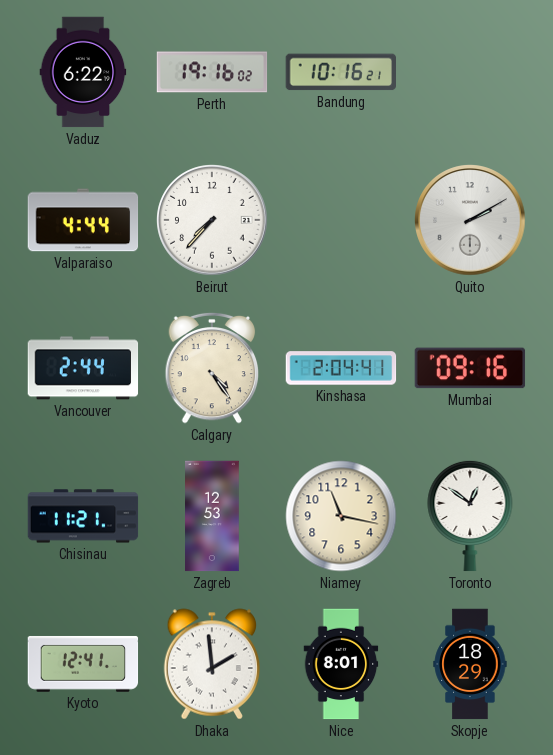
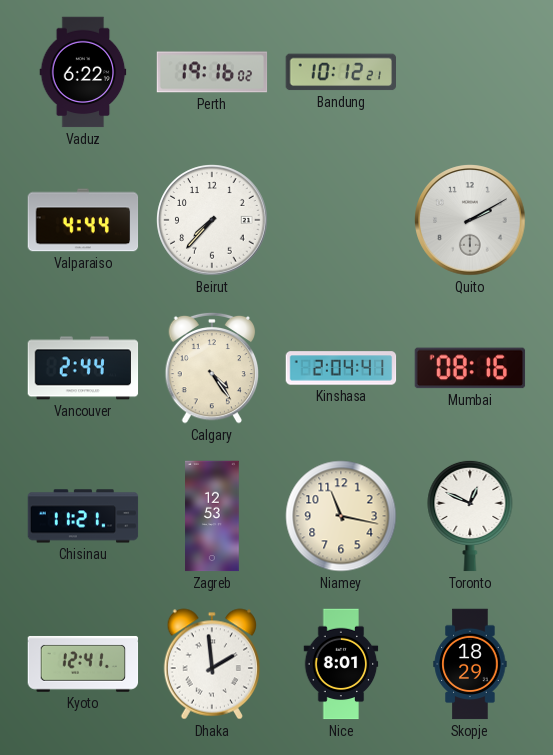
Bandung: 10:16 -> 10:12
Mumbai: 09:16 -> 08:16
Toronto: 12:51 -> 12:49
